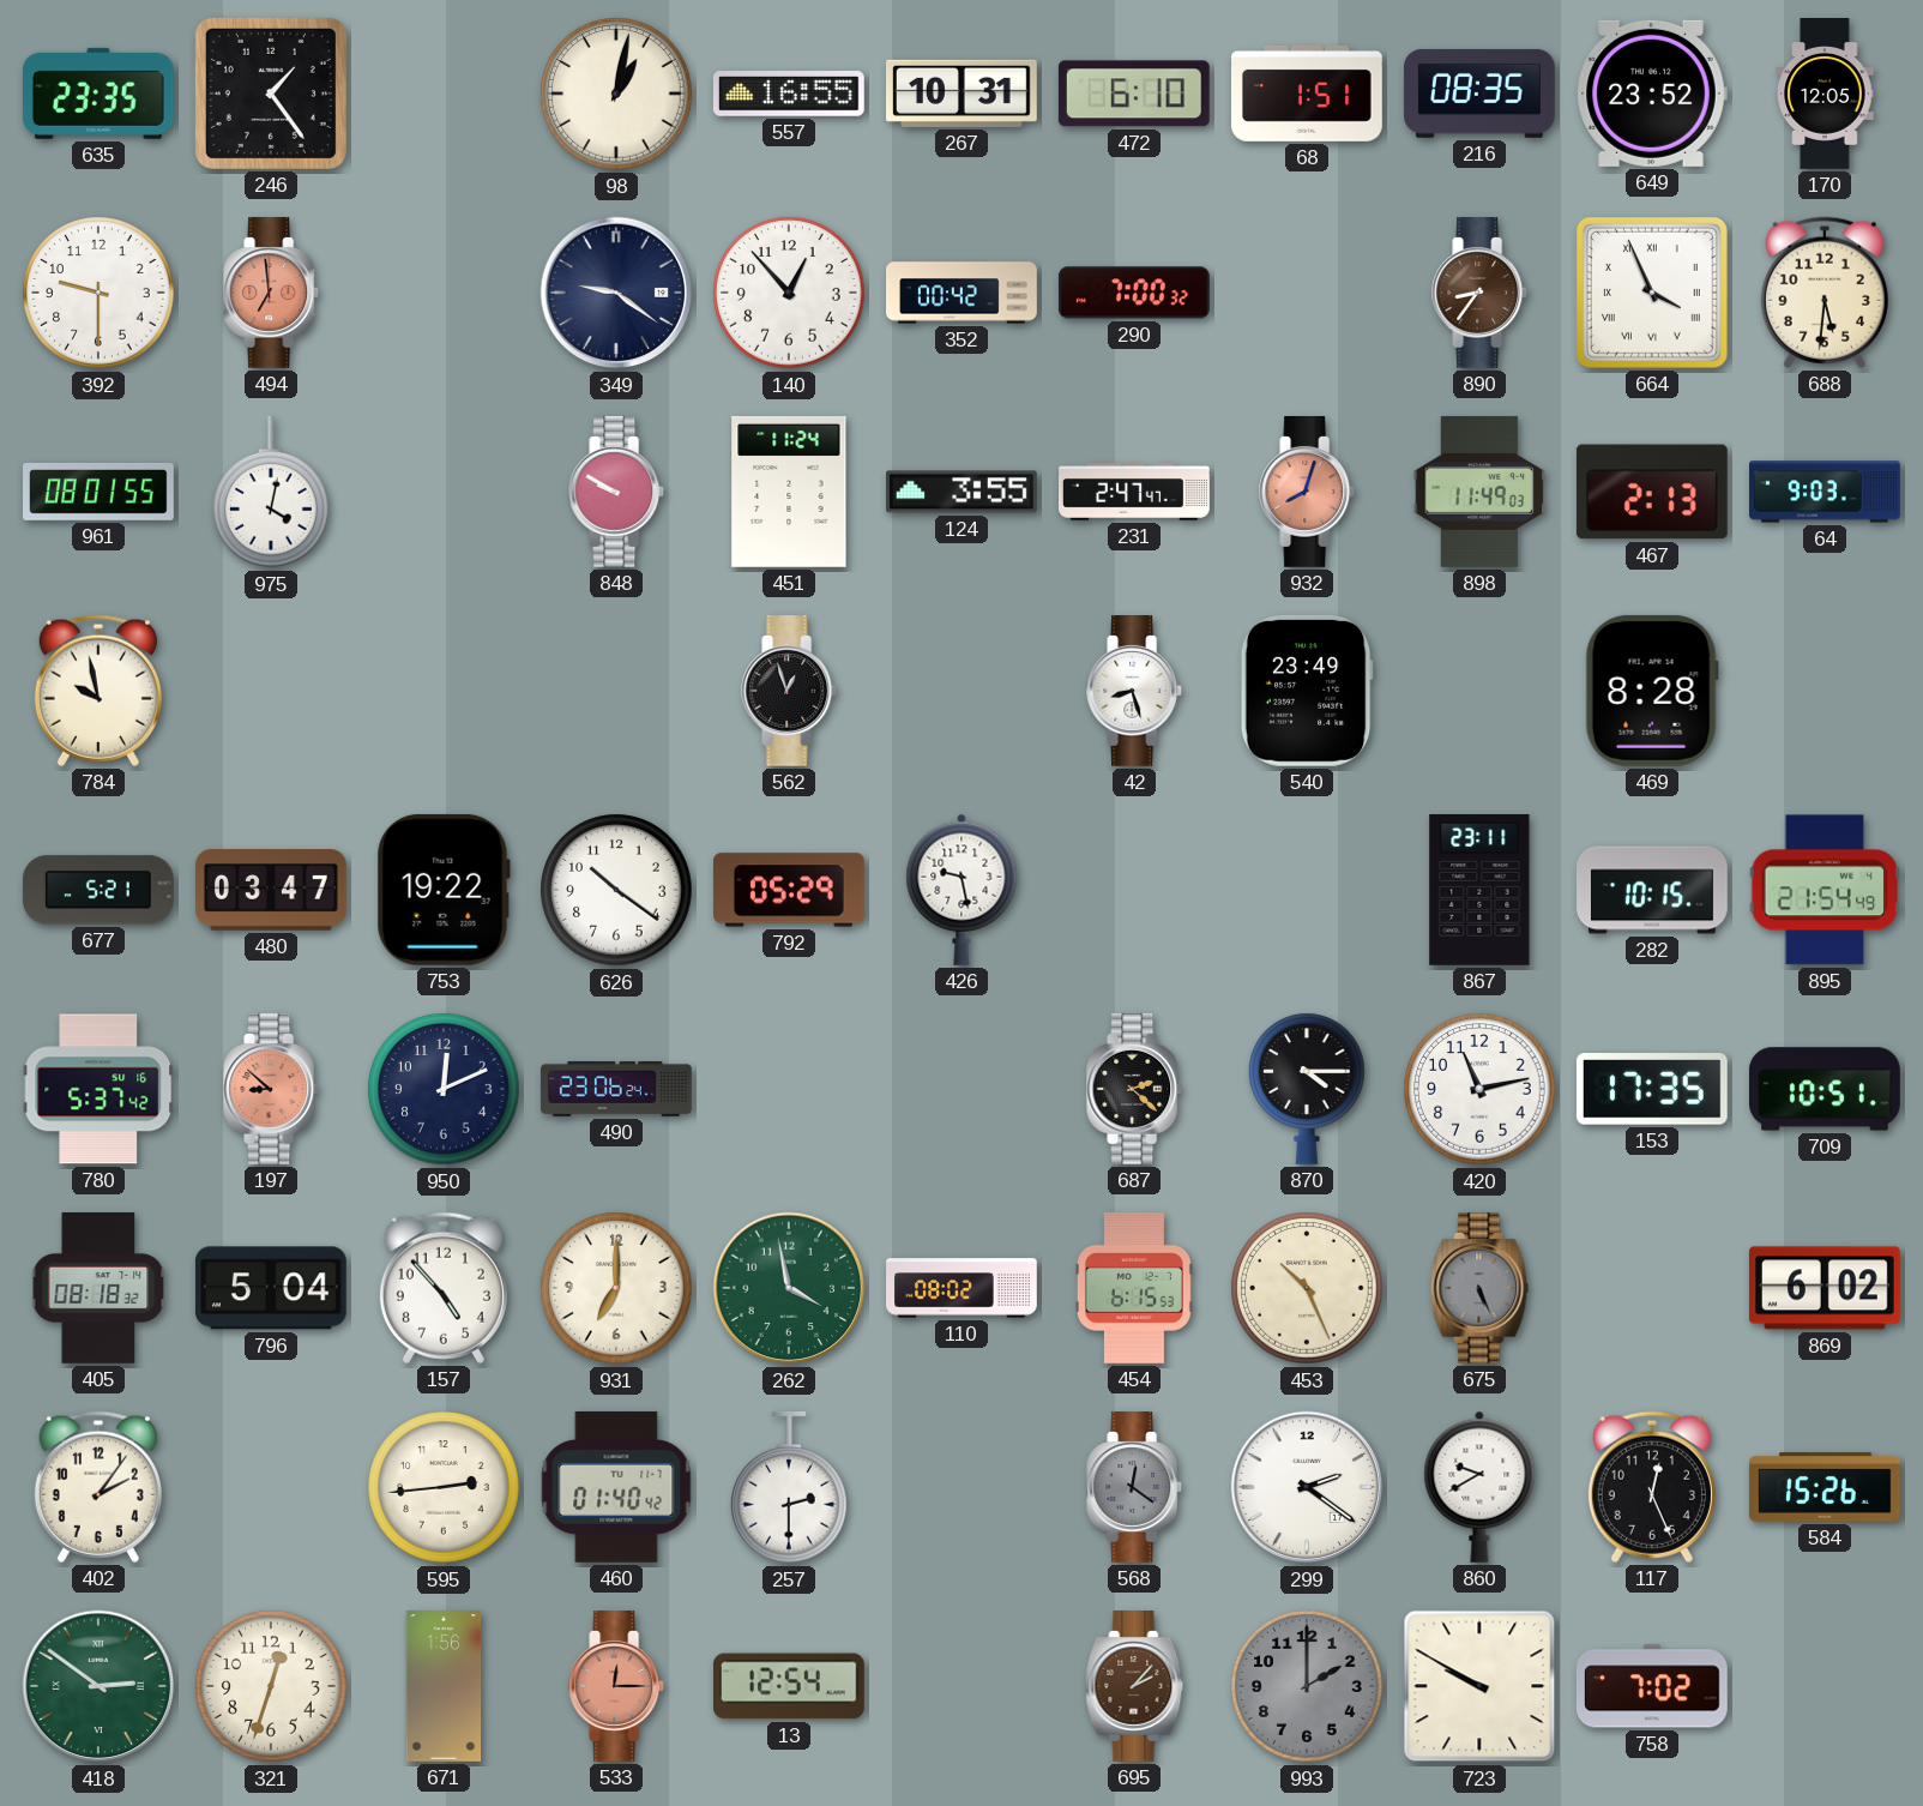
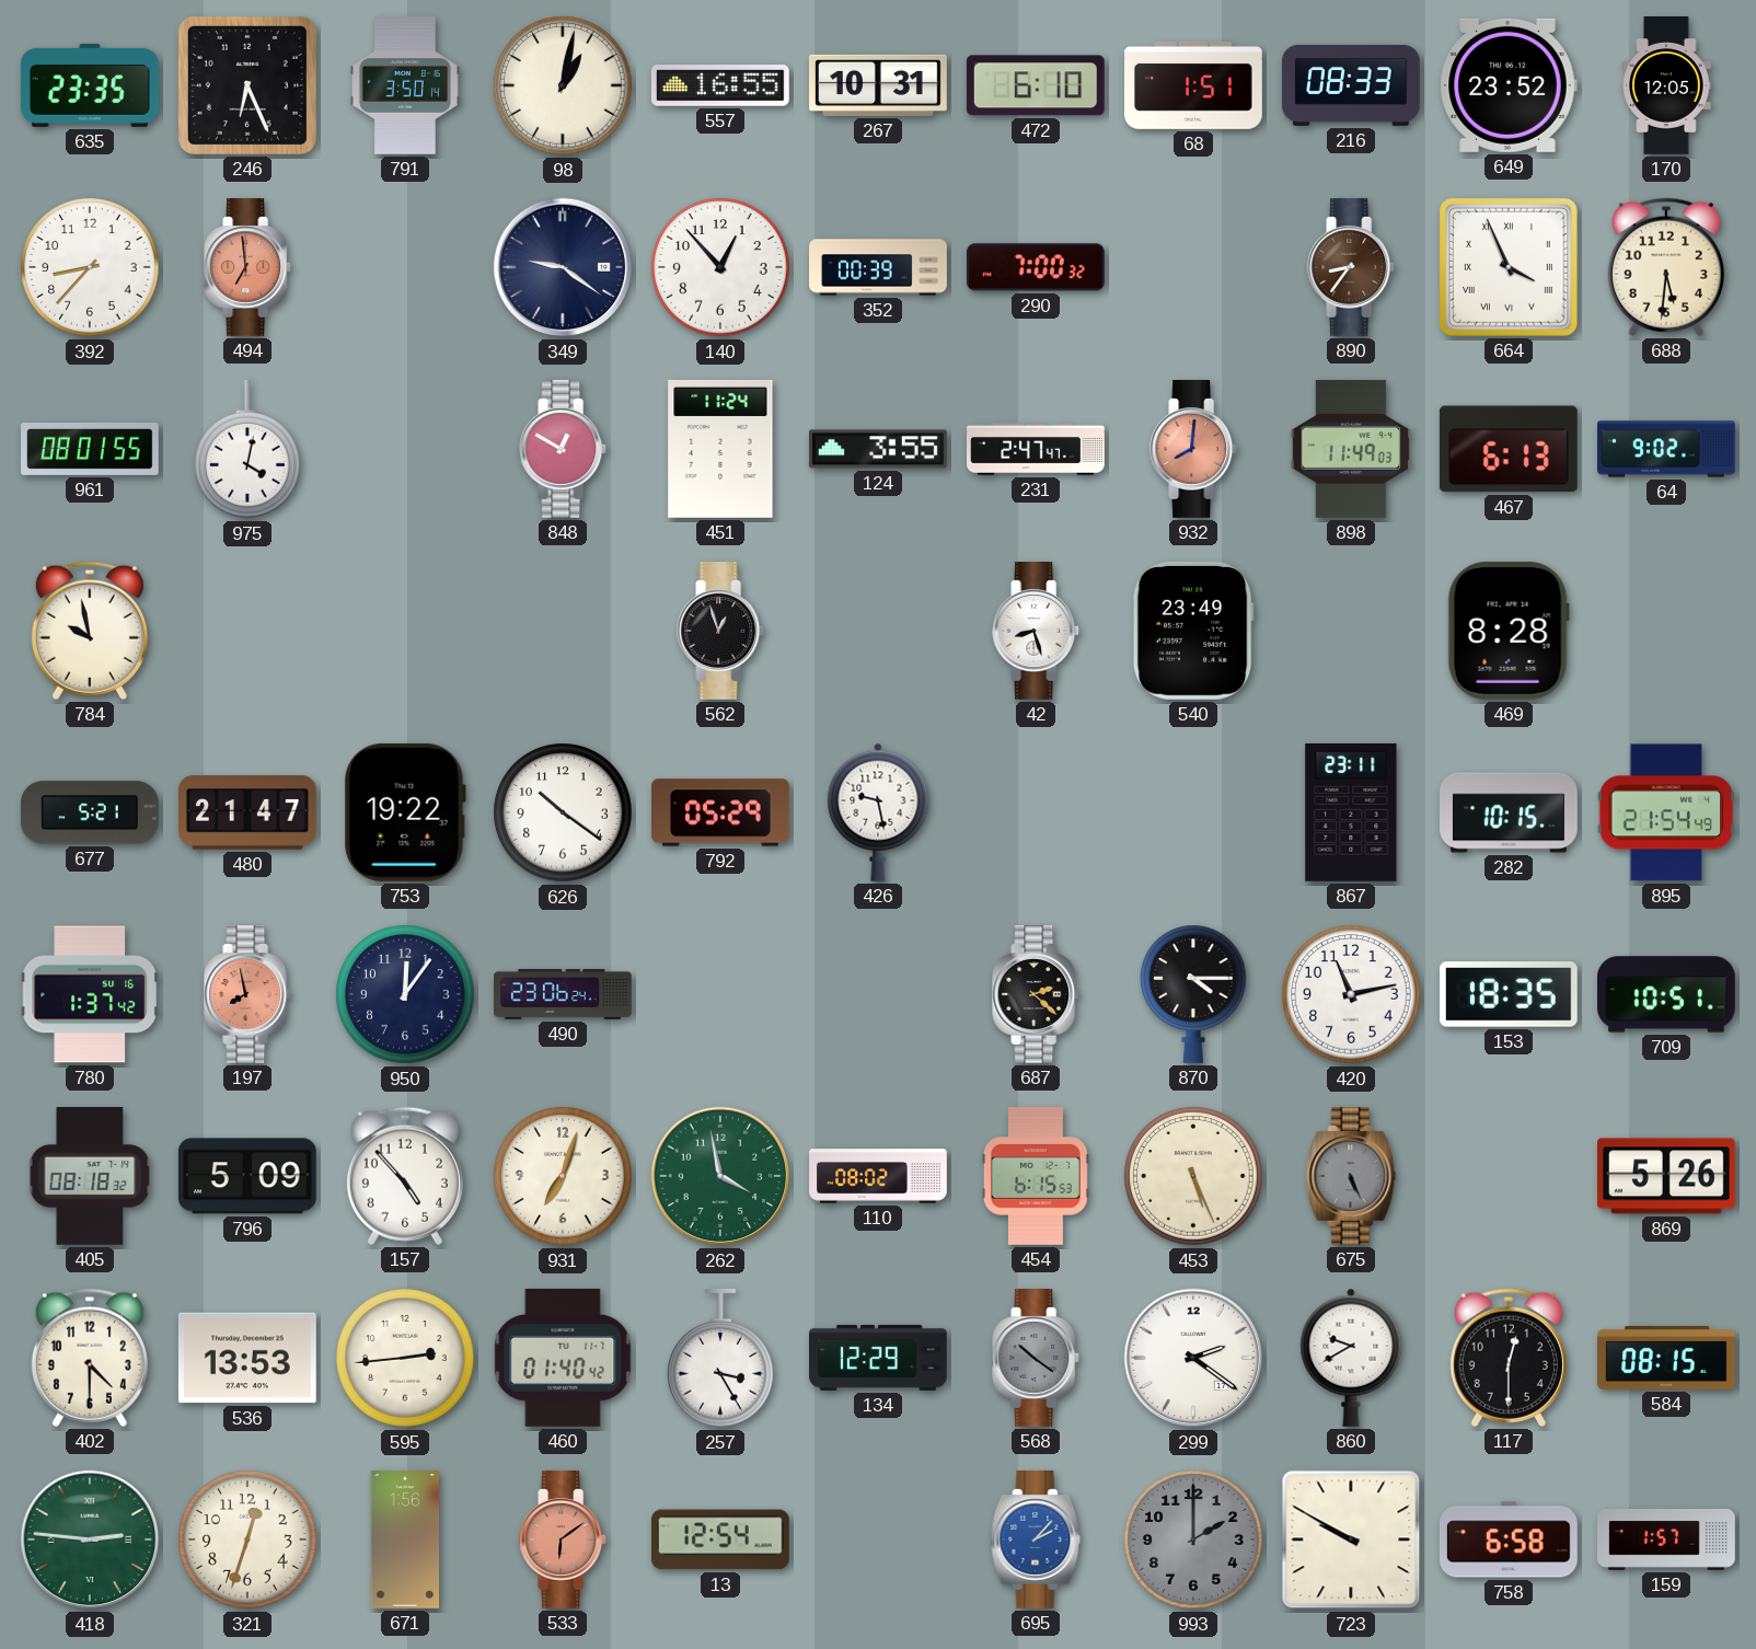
246: 1:24 -> 6:26
791: none -> 3:50
216: 08:35 -> 08:33
392: 9:30 -> 8:37
352: 00:42 -> 00:39
848: 9:50 -> 12:50
932: 8:03 -> 8:01
467: 2:13 -> 6:13
64: 9:03 -> 9:02
480: 03:47 -> 21:47
780: 5:37 -> 1:37
197: 8:52 -> 7:58
950: 12:11 -> 12:06
153: 17:35 -> 18:35
796: 5:04 -> 5:09
931: 7:00 -> 7:03
453: 10:26 -> 5:26
869: 6:02 -> 5:26
402: 2:06 -> 4:30
536: none -> 13:53
257: 2:30 -> 3:25
134: none -> 12:29
568: 12:21 -> 10:21
117: 12:26 -> 12:30
584: 15:26 -> 08:15
418: 2:51 -> 2:46
533: 12:15 -> 6:09
695 dial: brown -> blue
758: 7:02 -> 6:58
159: none -> 1:57
